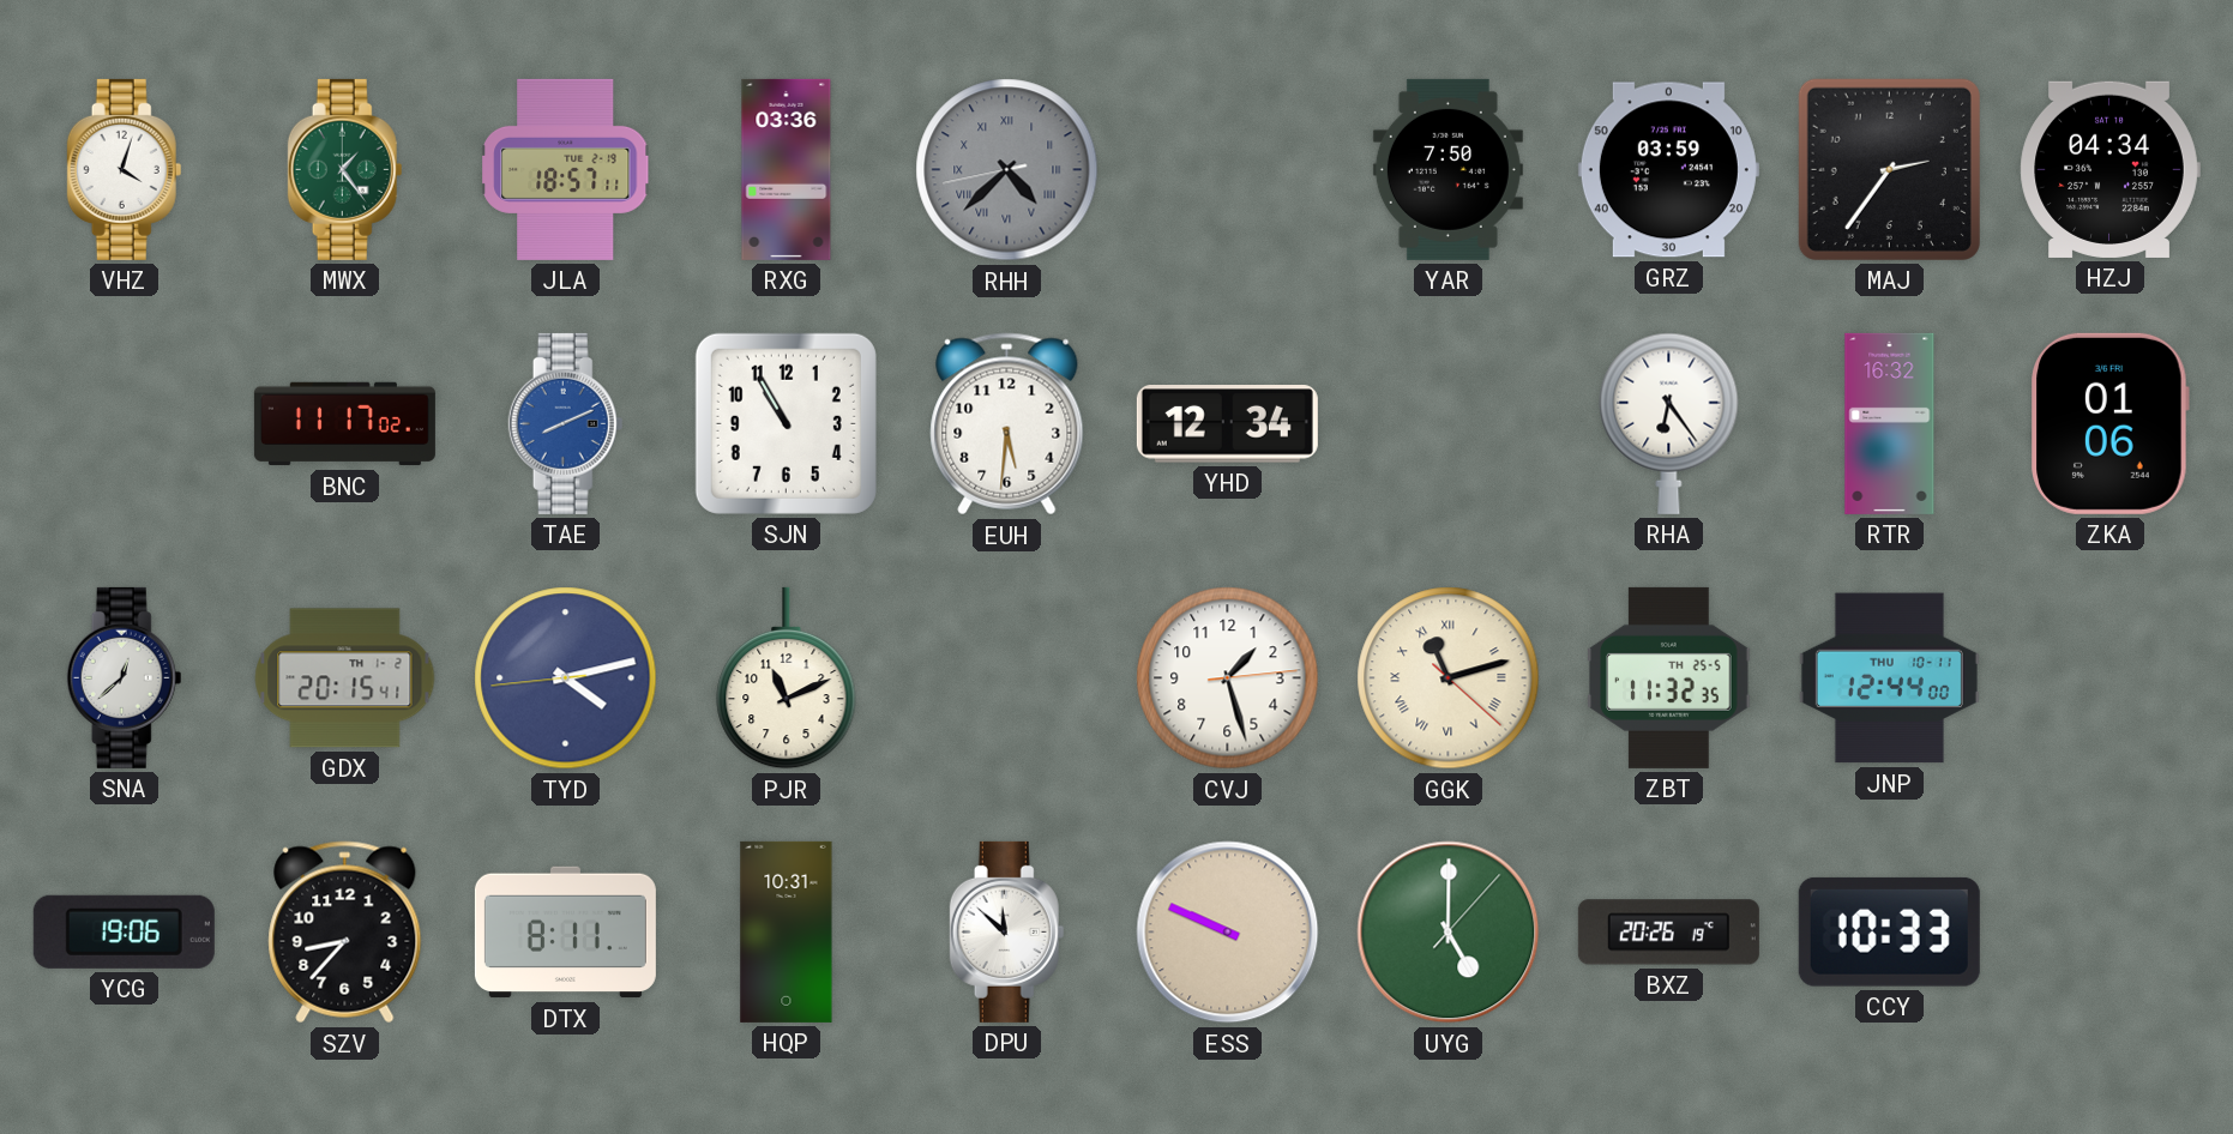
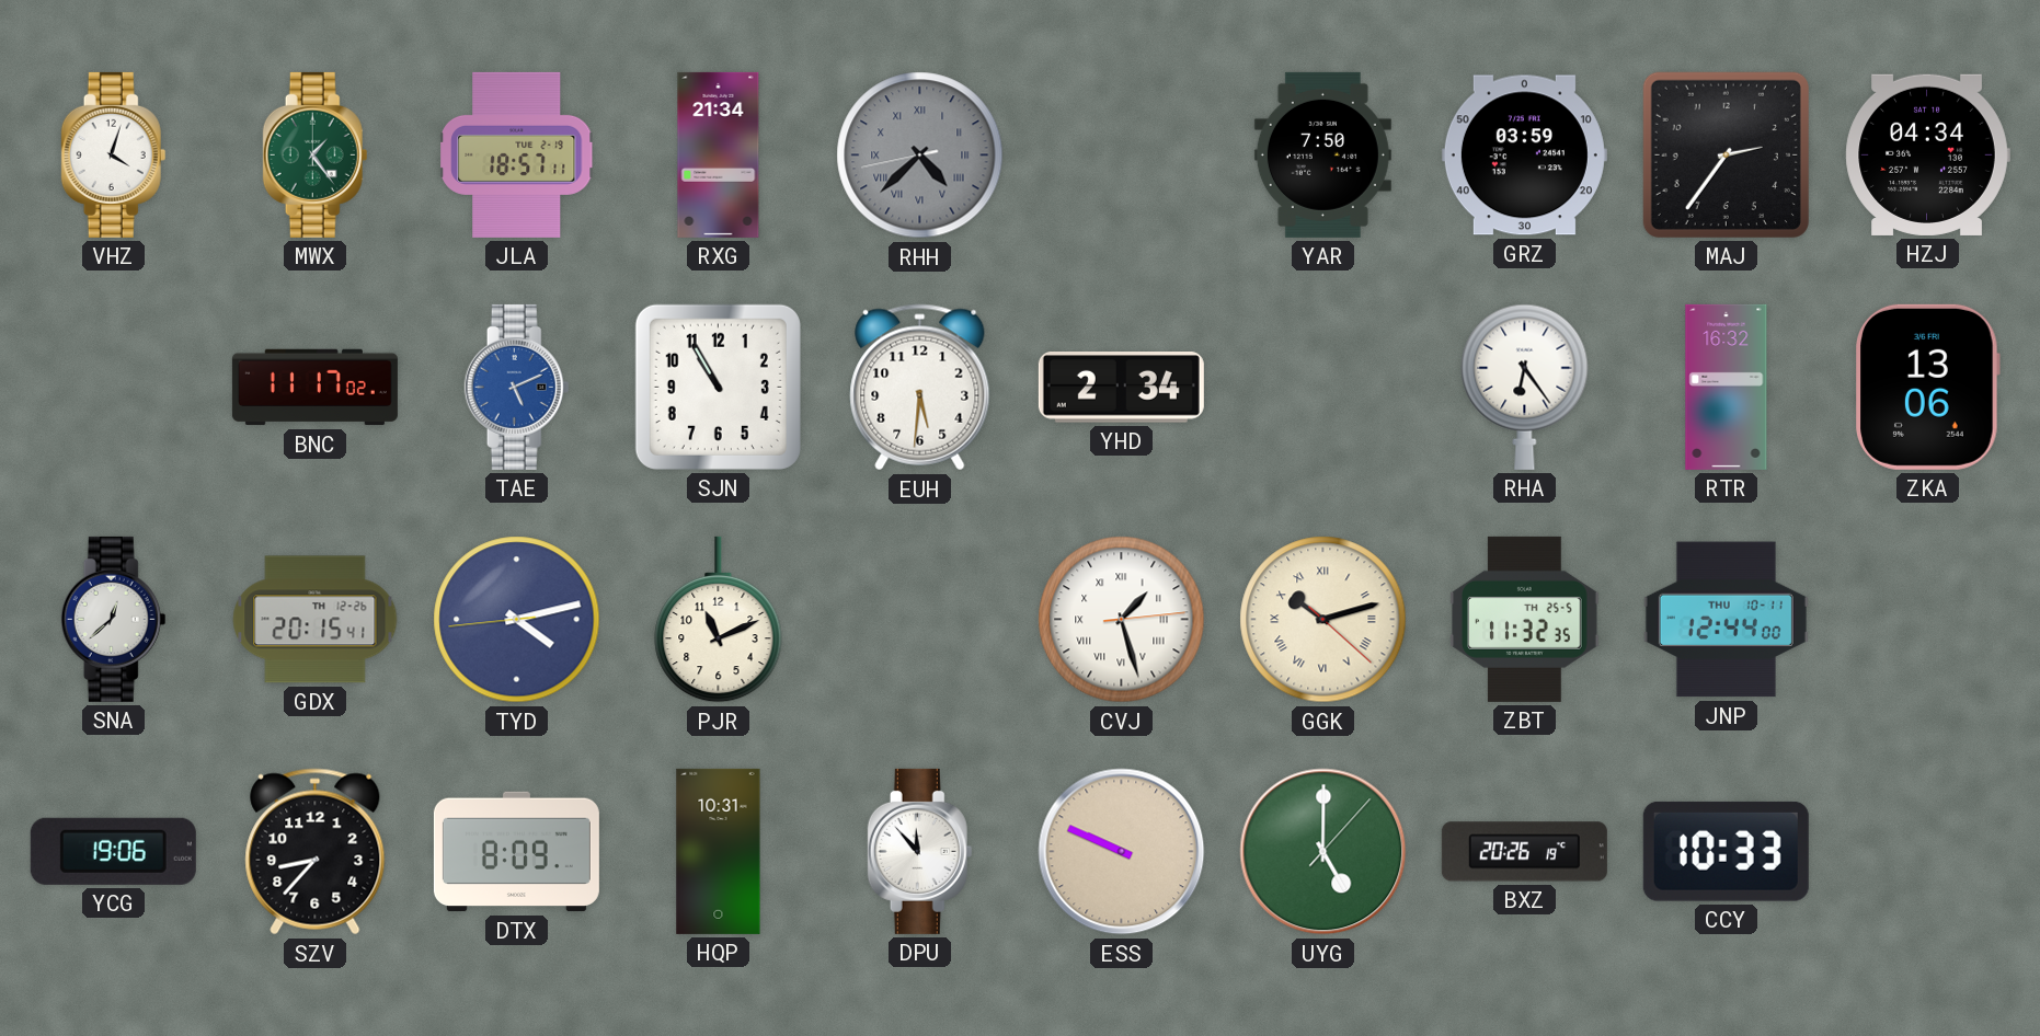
RXG: 03:36 -> 21:34
TAE: 8:11 -> 5:11
YHD: 12:34 -> 2:34
ZKA: 01:06 -> 13:06
GDX date: TH 1-2 -> TH 12-26
CVJ numerals: Arabic -> Roman
GGK: 11:12 -> 10:12
DTX: 8:11 -> 8:09
DPU: 11:52 -> 11:53
